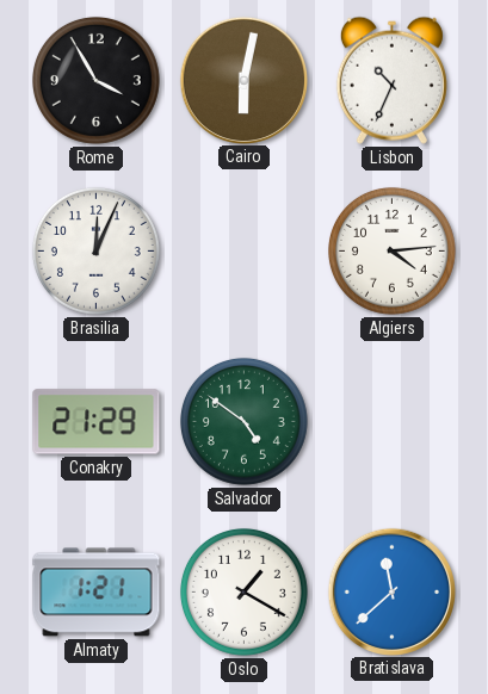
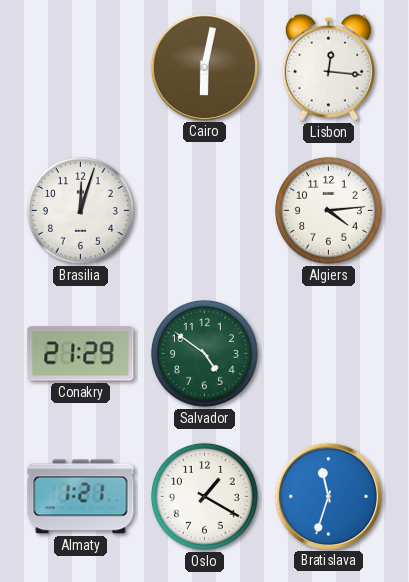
Rome: 3:55 -> none
Lisbon: 10:34 -> 12:16
Brasilia: 12:04 -> 12:03
Bratislava: 11:38 -> 11:33
